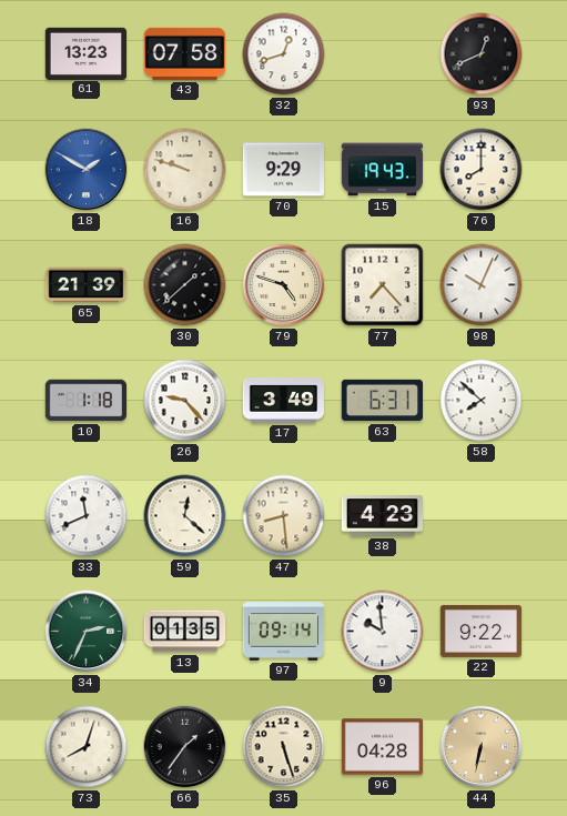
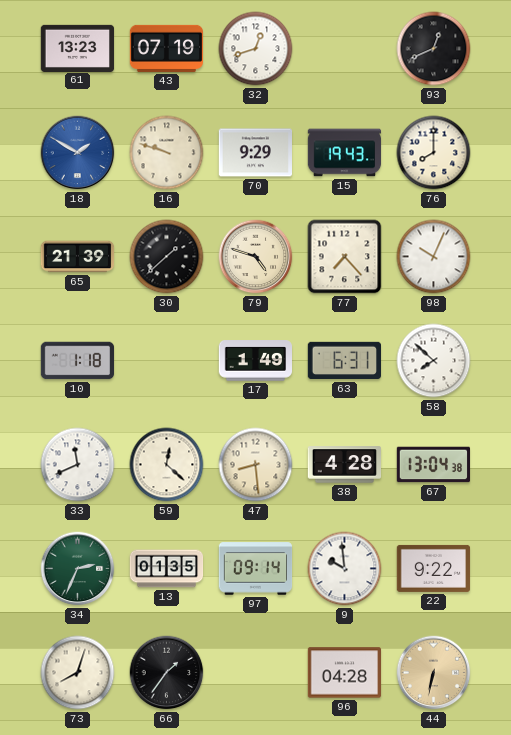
43: 07:58 -> 07:19
26: 9:23 -> none
17: 3:49 -> 1:49
38: 4:23 -> 4:28
67: none -> 13:04
35: 5:27 -> none
